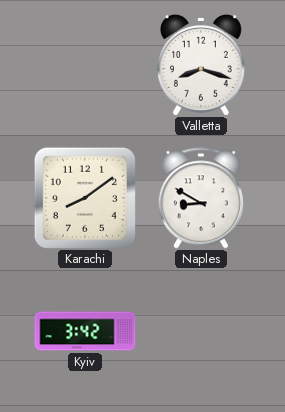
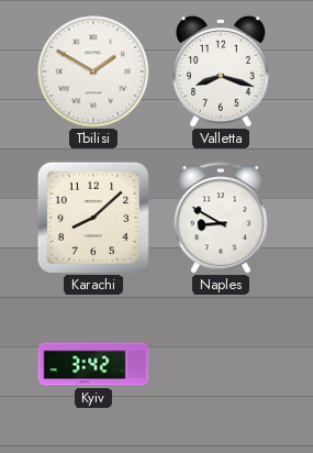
Tbilisi: none -> 1:50
Karachi: 8:09 -> 8:08
